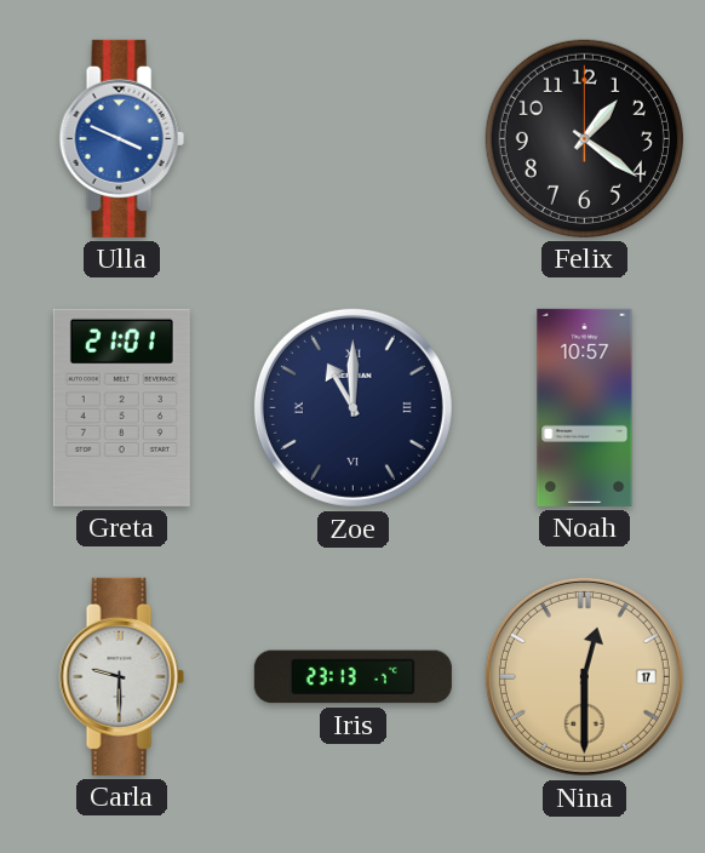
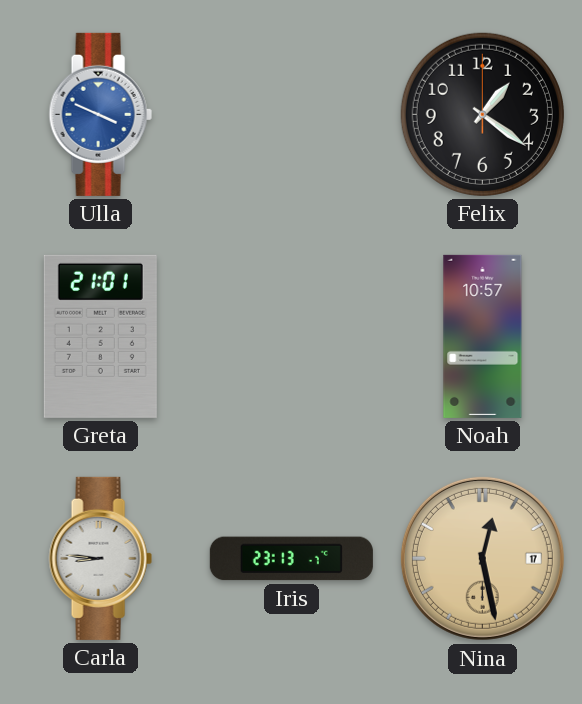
Zoe: 11:00 -> none
Carla: 9:30 -> 8:46
Nina: 12:30 -> 12:28
